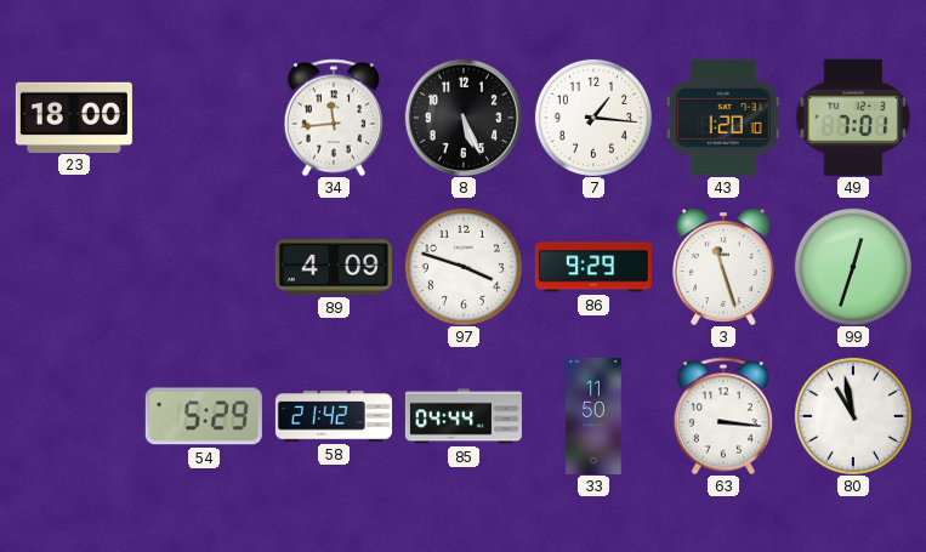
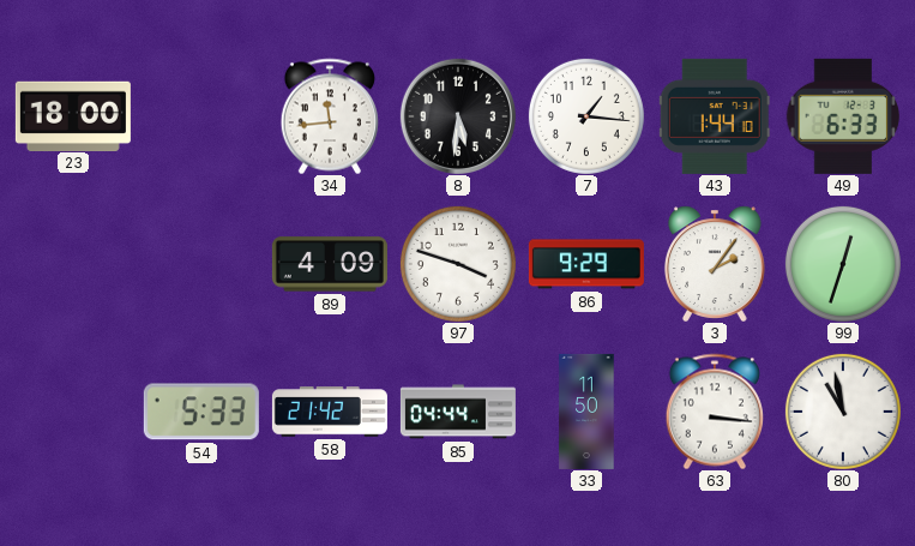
8: 5:26 -> 5:31
43: 1:20 -> 1:44
49: 7:01 -> 6:33
3: 11:27 -> 2:06
54: 5:29 -> 5:33
